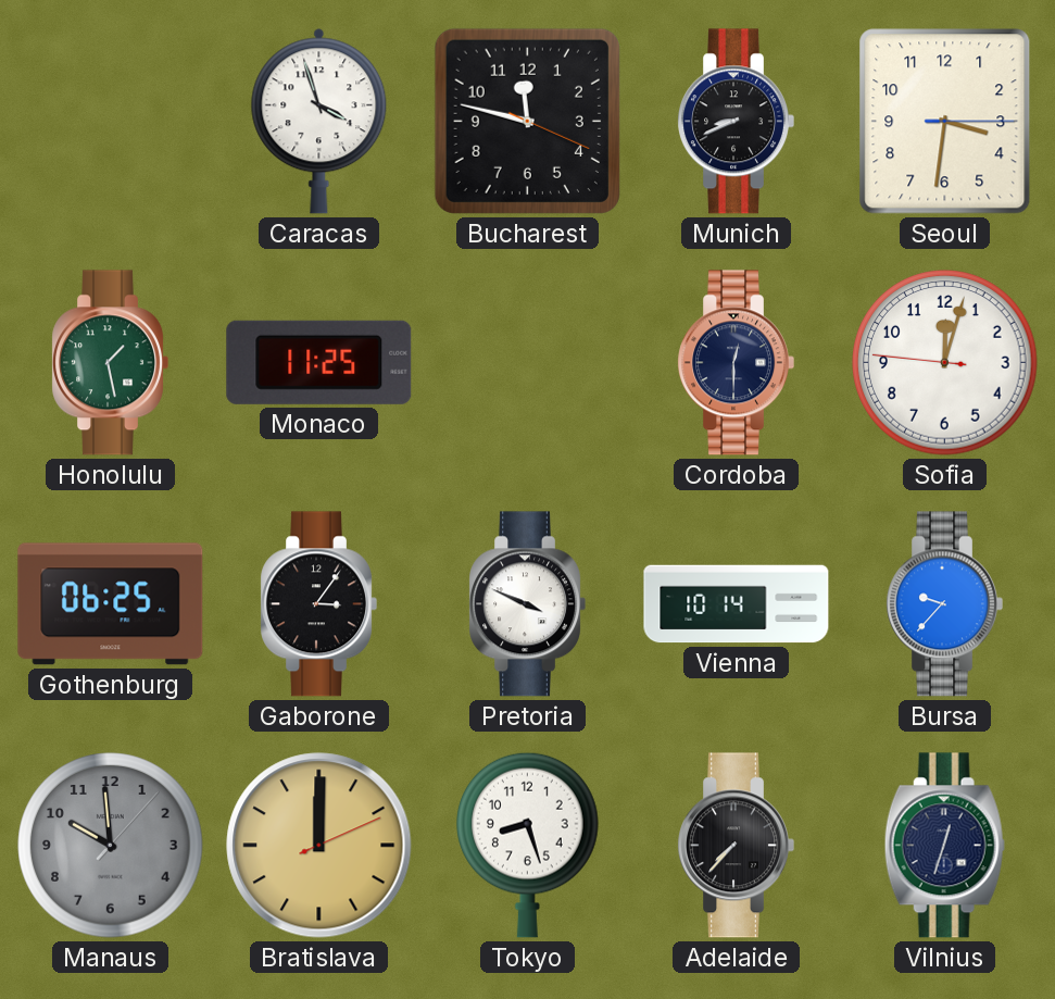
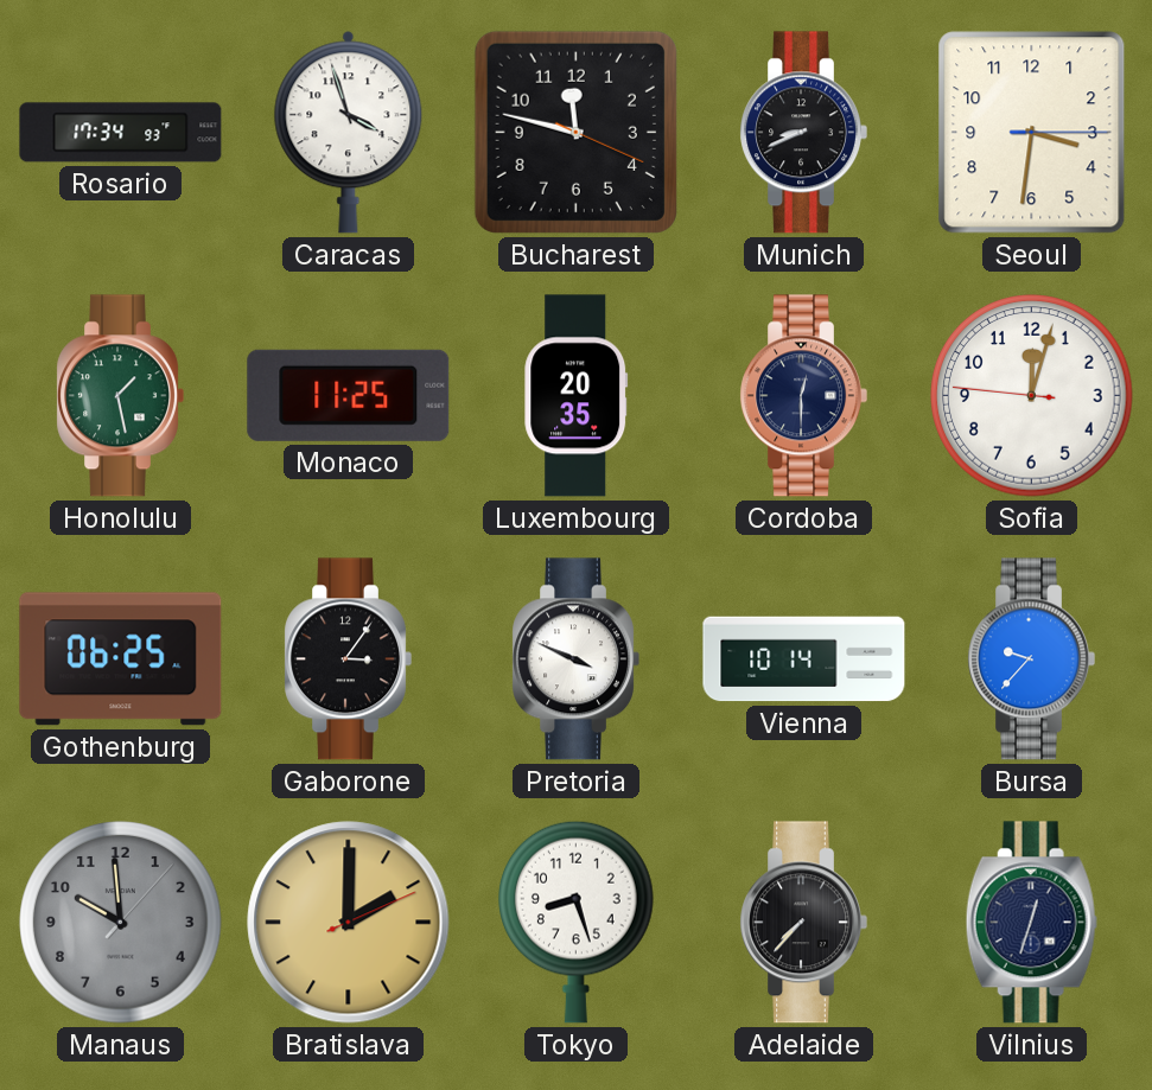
Rosario: none -> 17:34
Luxembourg: none -> 20:35
Bratislava: 12:00 -> 2:00
